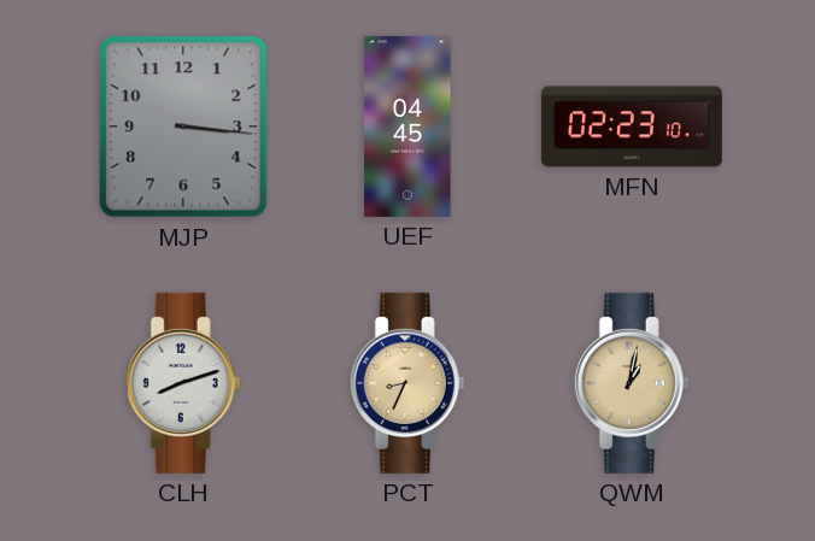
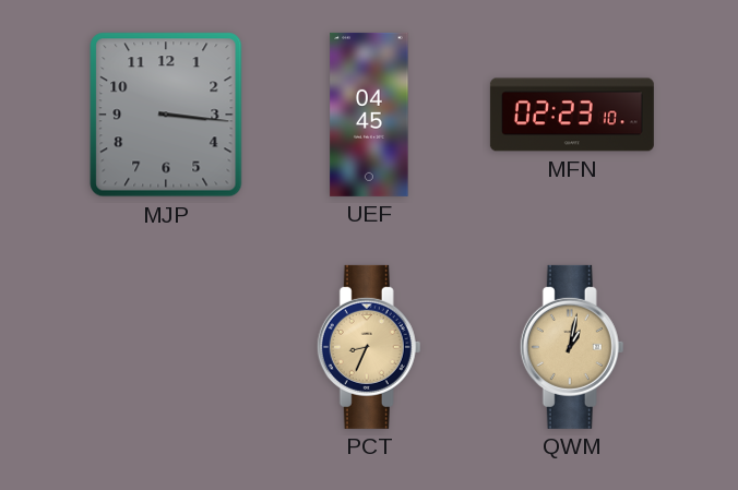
CLH: 8:12 -> none
